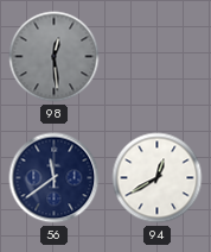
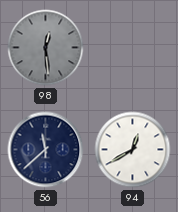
56: 11:39 -> 11:38
